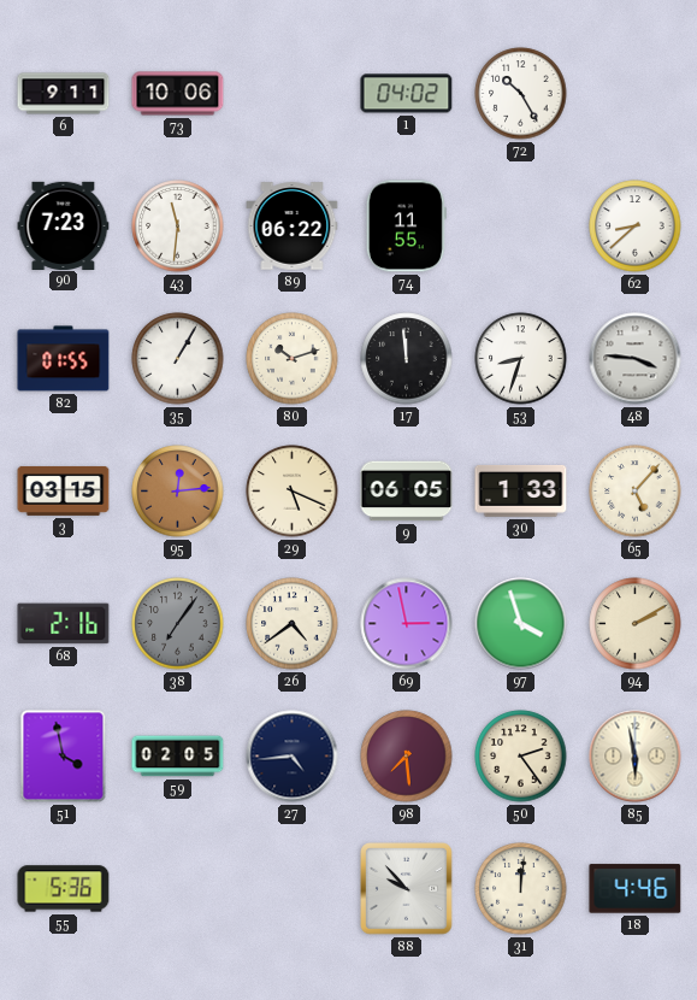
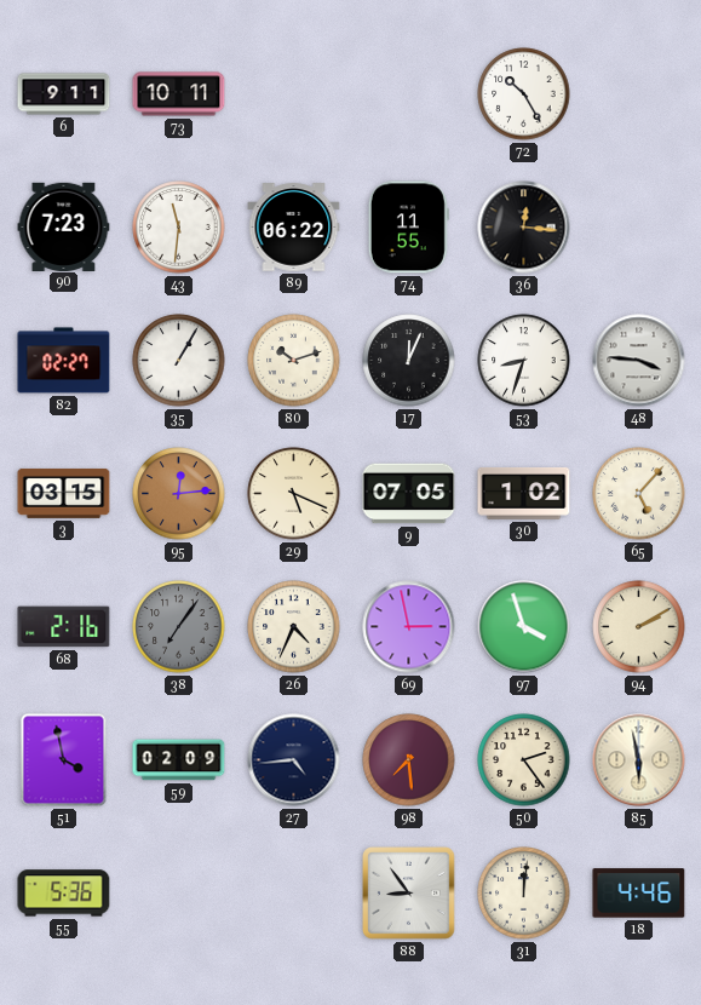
73: 10:06 -> 10:11
1: 04:02 -> none
36: none -> 12:16
62: 8:38 -> none
82: 01:55 -> 02:27
17: 11:59 -> 12:04
9: 06:05 -> 07:05
30: 1:33 -> 1:02
26: 4:39 -> 4:34
59: 02:05 -> 02:09
88: 9:53 -> 8:54
